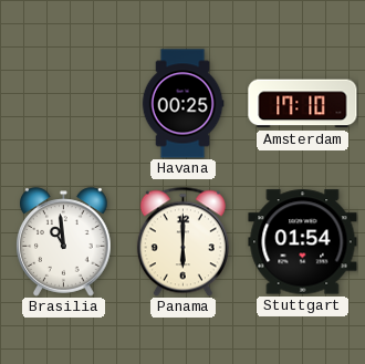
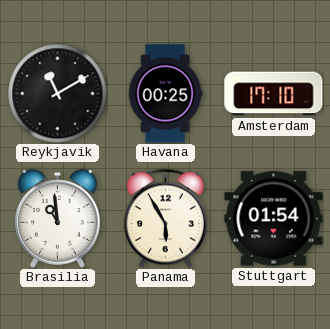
Reykjavik: none -> 11:10
Panama: 6:00 -> 5:55
